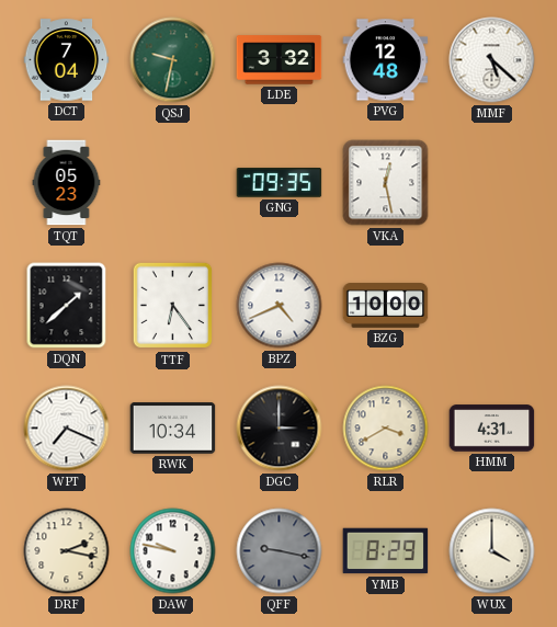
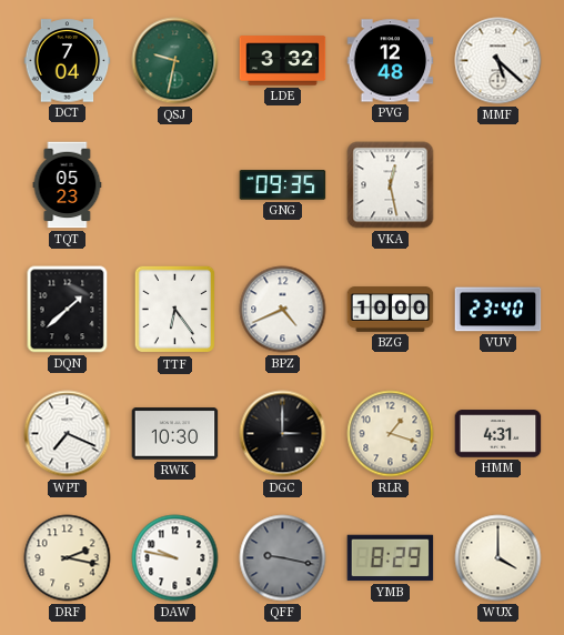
VUV: none -> 23:40
RWK: 10:34 -> 10:30
RLR: 3:40 -> 1:18
